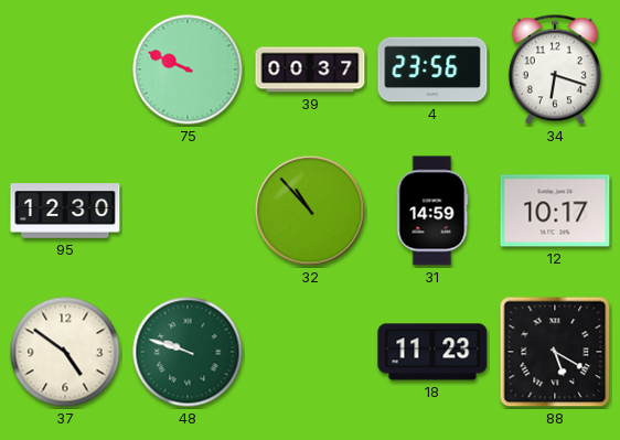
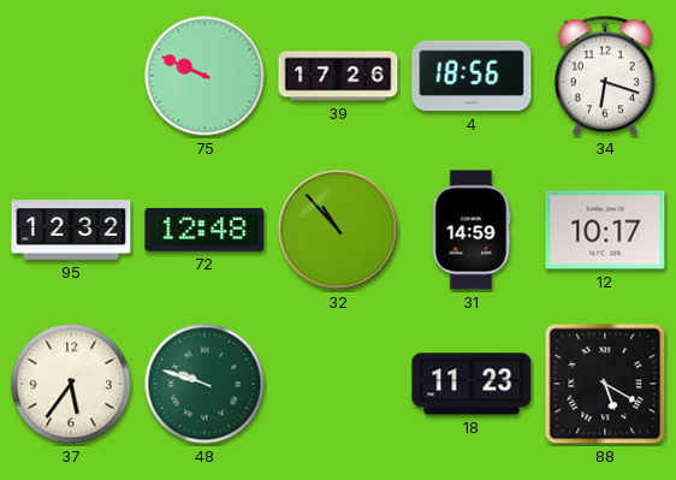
39: 00:37 -> 17:26
4: 23:56 -> 18:56
95: 12:30 -> 12:32
72: none -> 12:48
37: 4:51 -> 5:36
